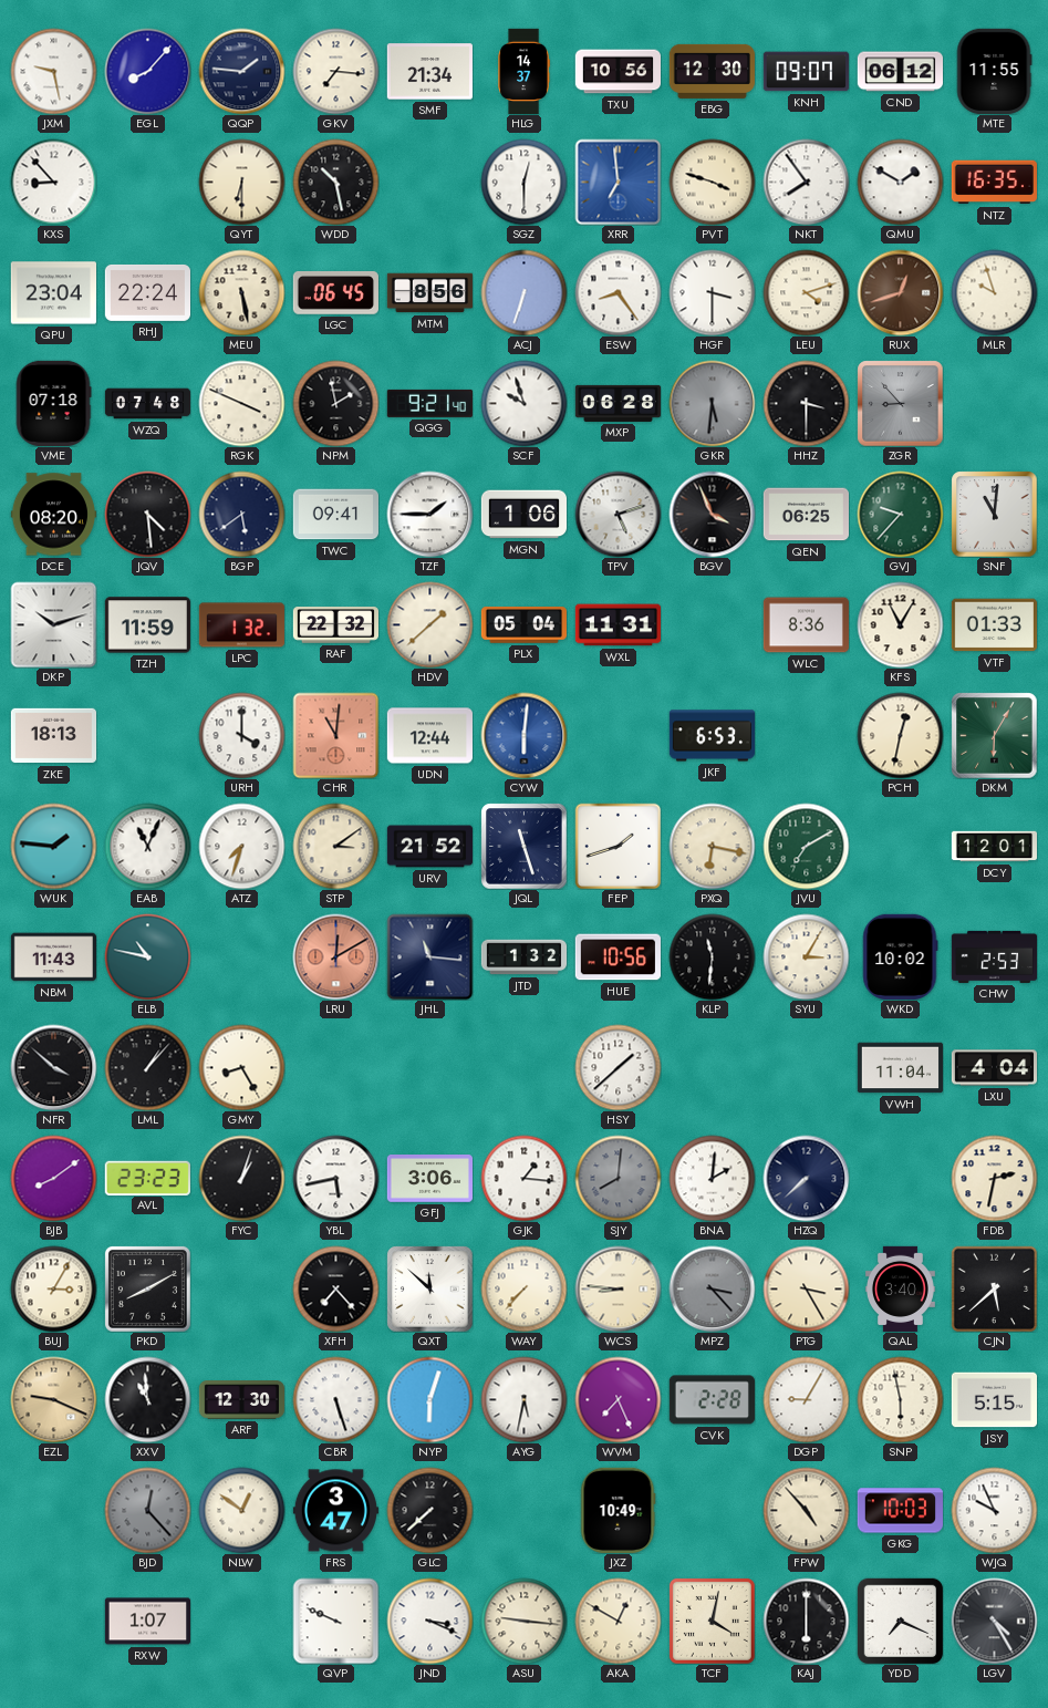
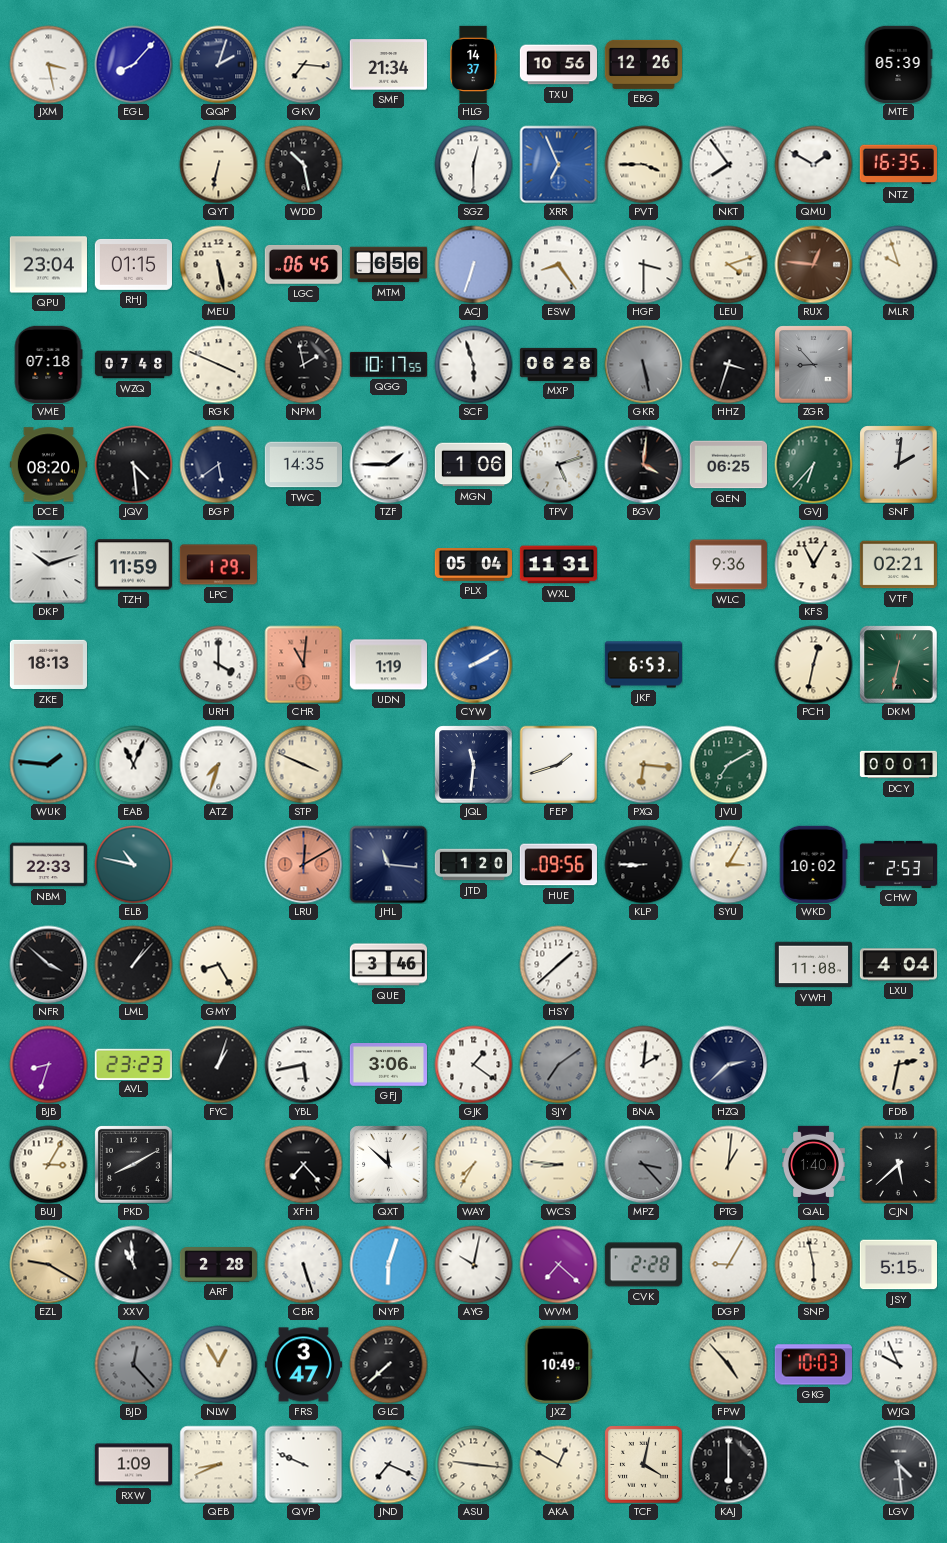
JXM: 9:28 -> 3:28
QQP: 1:46 -> 2:03
EBG: 12:30 -> 12:26
KNH: 09:07 -> none
CND: 06:12 -> none
MTE: 11:55 -> 05:39
KXS: 8:53 -> none
QYT: 6:30 -> 6:32
XRR: 6:59 -> 6:56
PVT: 3:48 -> 3:45
RHJ: 22:24 -> 01:15
MTM: 8:56 -> 6:56
RUX: 12:42 -> 12:46
QGG: 9:21 -> 10:17
SCF: 9:57 -> 5:57
GKR: 5:31 -> 5:28
HHZ: 3:30 -> 3:33
TWC: 09:41 -> 14:35
BGV: 3:56 -> 4:01
GVJ: 9:37 -> 6:37
SNF: 11:01 -> 2:01
LPC: 1:32 -> 1:29
RAF: 22:32 -> none
HDV: 1:38 -> none
WLC: 8:36 -> 9:36
VTF: 01:33 -> 02:21
UDN: 12:44 -> 1:19
CYW: 6:01 -> 2:10
DKM: 6:05 -> 6:32
STP: 3:09 -> 3:49
URV: 21:52 -> none
JQL: 11:27 -> 11:31
PXQ: 6:17 -> 6:16
DCY: 12:01 -> 00:01
NBM: 11:43 -> 22:33
JTD: 1:32 -> 1:20
HUE: 10:56 -> 09:56
KLP: 11:31 -> 8:45
QUE: none -> 3:46
VWH: 11:04 -> 11:08
BJB: 8:09 -> 8:33
GJK: 1:16 -> 1:21
SJY: 8:01 -> 7:09
HZQ: 7:38 -> 2:38
WAY: 7:37 -> 7:35
PTG: 3:25 -> 1:01
QAL: 3:40 -> 1:40
EZL: 9:19 -> 9:20
ARF: 12:30 -> 2:28
AYG: 5:32 -> 10:02
WVM: 7:26 -> 7:22
NLW: 12:51 -> 12:55
RXW: 1:07 -> 1:09
QEB: none -> 8:41
JND: 3:19 -> 7:19
YDD: 7:19 -> none
LGV: 4:25 -> 4:29
